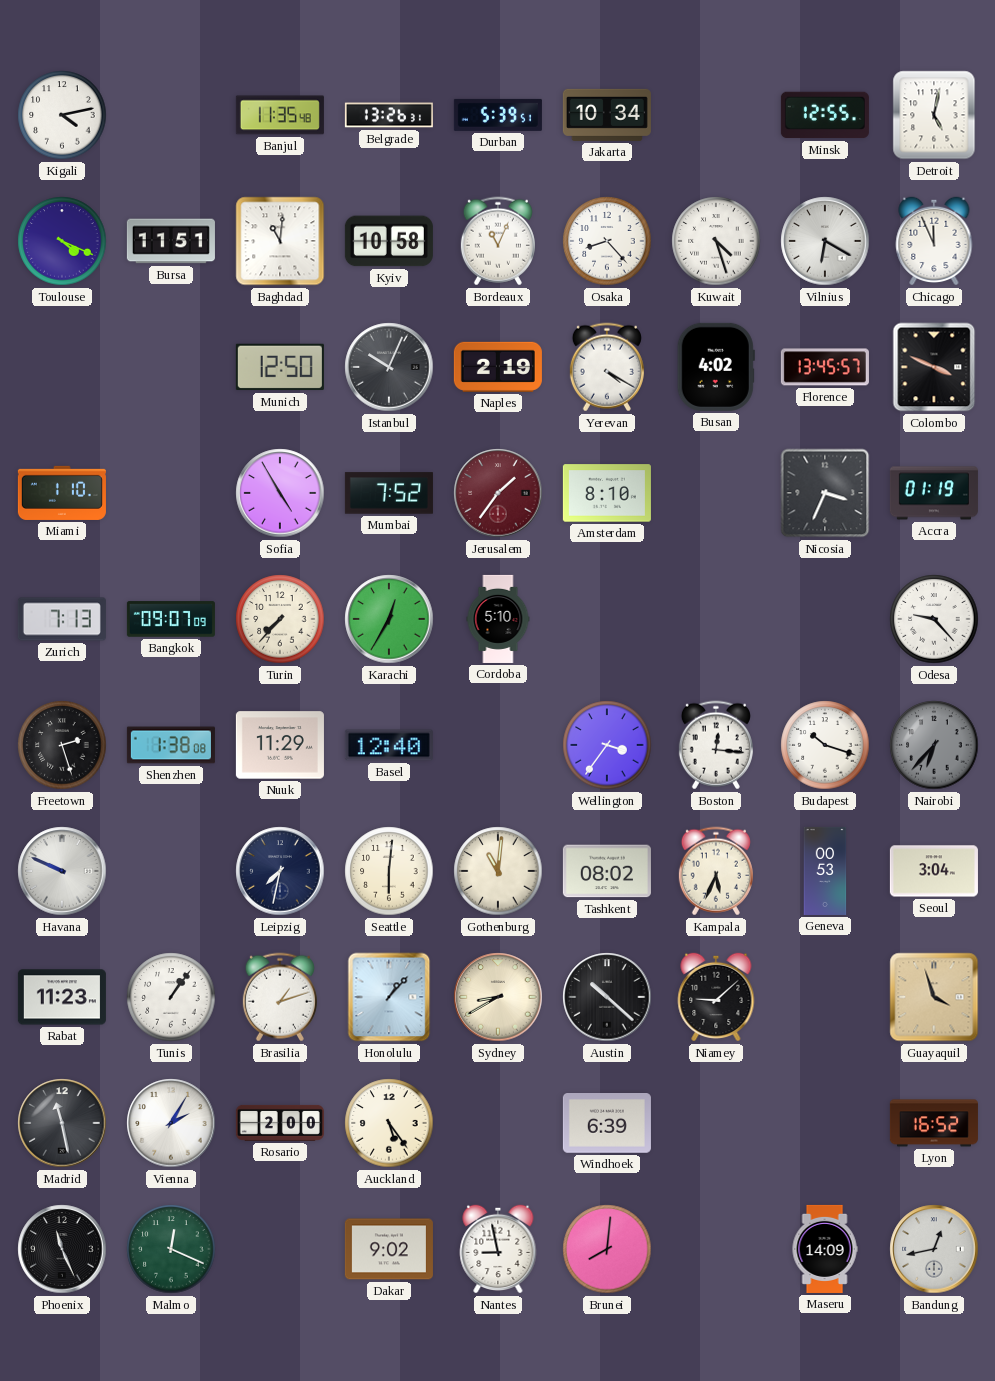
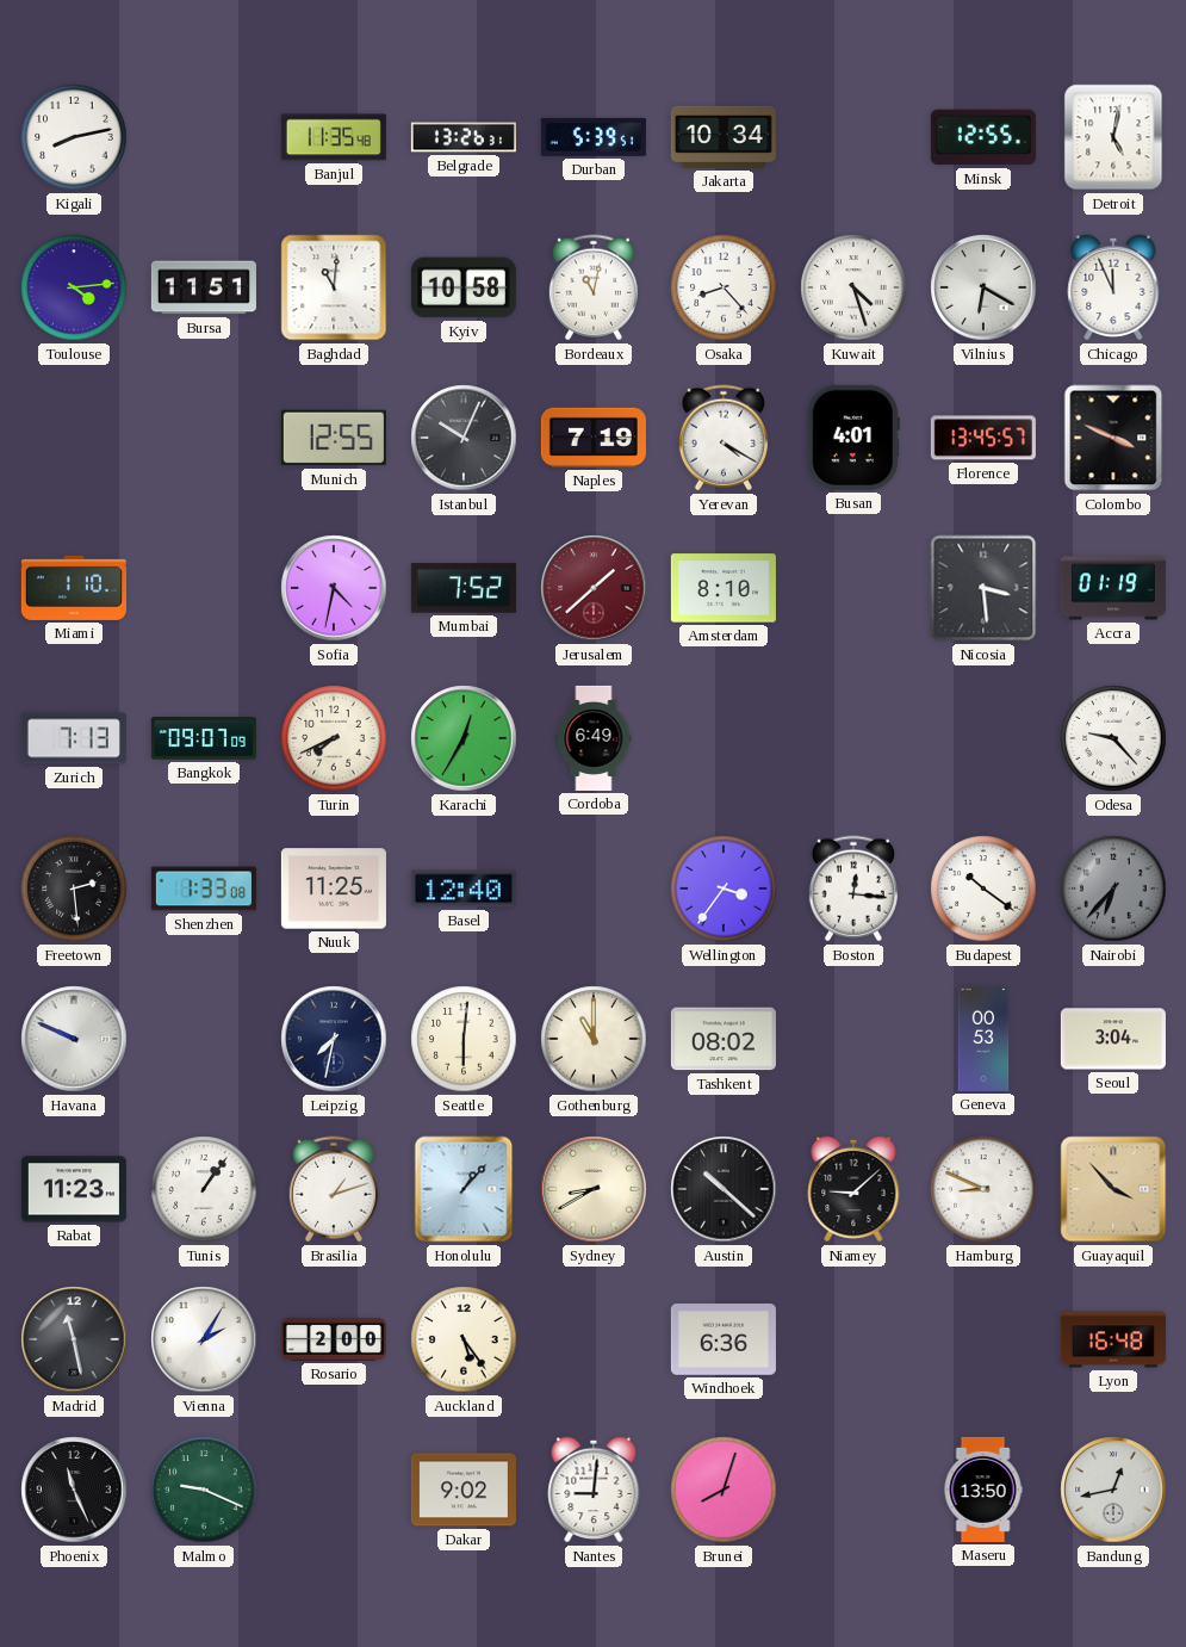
Kigali: 4:13 -> 8:13
Toulouse: 4:19 -> 4:14
Bordeaux: 11:04 -> 11:02
Munich: 12:50 -> 12:55
Naples: 2:19 -> 7:19
Busan: 4:02 -> 4:01
Sofia: 4:55 -> 4:32
Jerusalem: 1:36 -> 1:38
Nicosia: 3:34 -> 3:29
Turin: 7:37 -> 7:41
Cordoba: 5:10 -> 6:49
Freetown: 2:27 -> 2:29
Shenzhen: 1:38 -> 1:33
Nuuk: 11:29 -> 11:25
Budapest: 10:18 -> 10:21
Gothenburg: 11:01 -> 11:00
Kampala: 5:34 -> none
Hamburg: none -> 8:49
Guayaquil: 3:57 -> 3:53
Windhoek: 6:39 -> 6:36
Lyon: 16:52 -> 16:48
Malmo: 12:19 -> 9:19
Nantes: 8:58 -> 9:01
Brunei: 8:01 -> 8:03
Maseru: 14:09 -> 13:50
